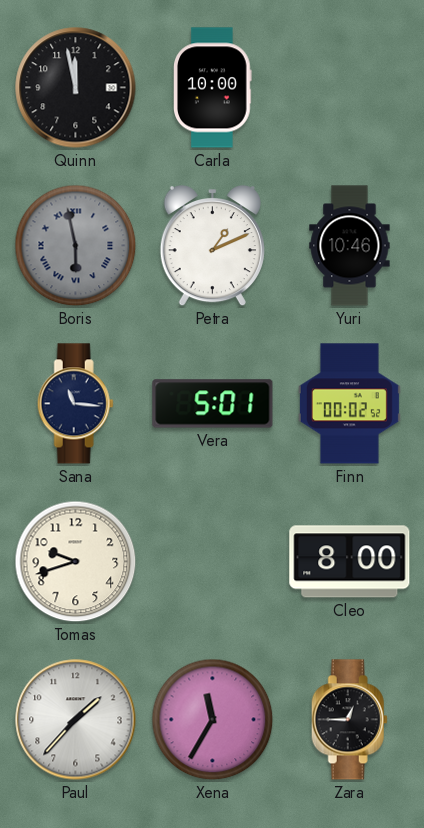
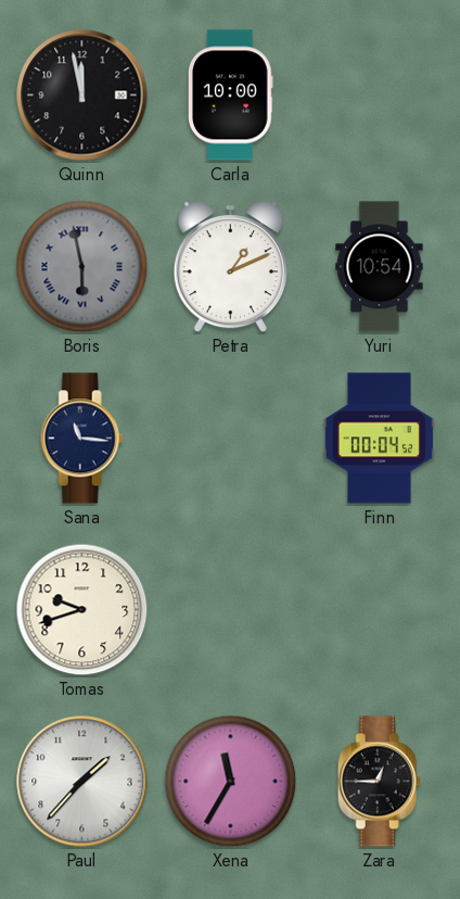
Yuri: 10:46 -> 10:54
Vera: 5:01 -> none
Finn: 00:02 -> 00:04
Cleo: 8:00 -> none
